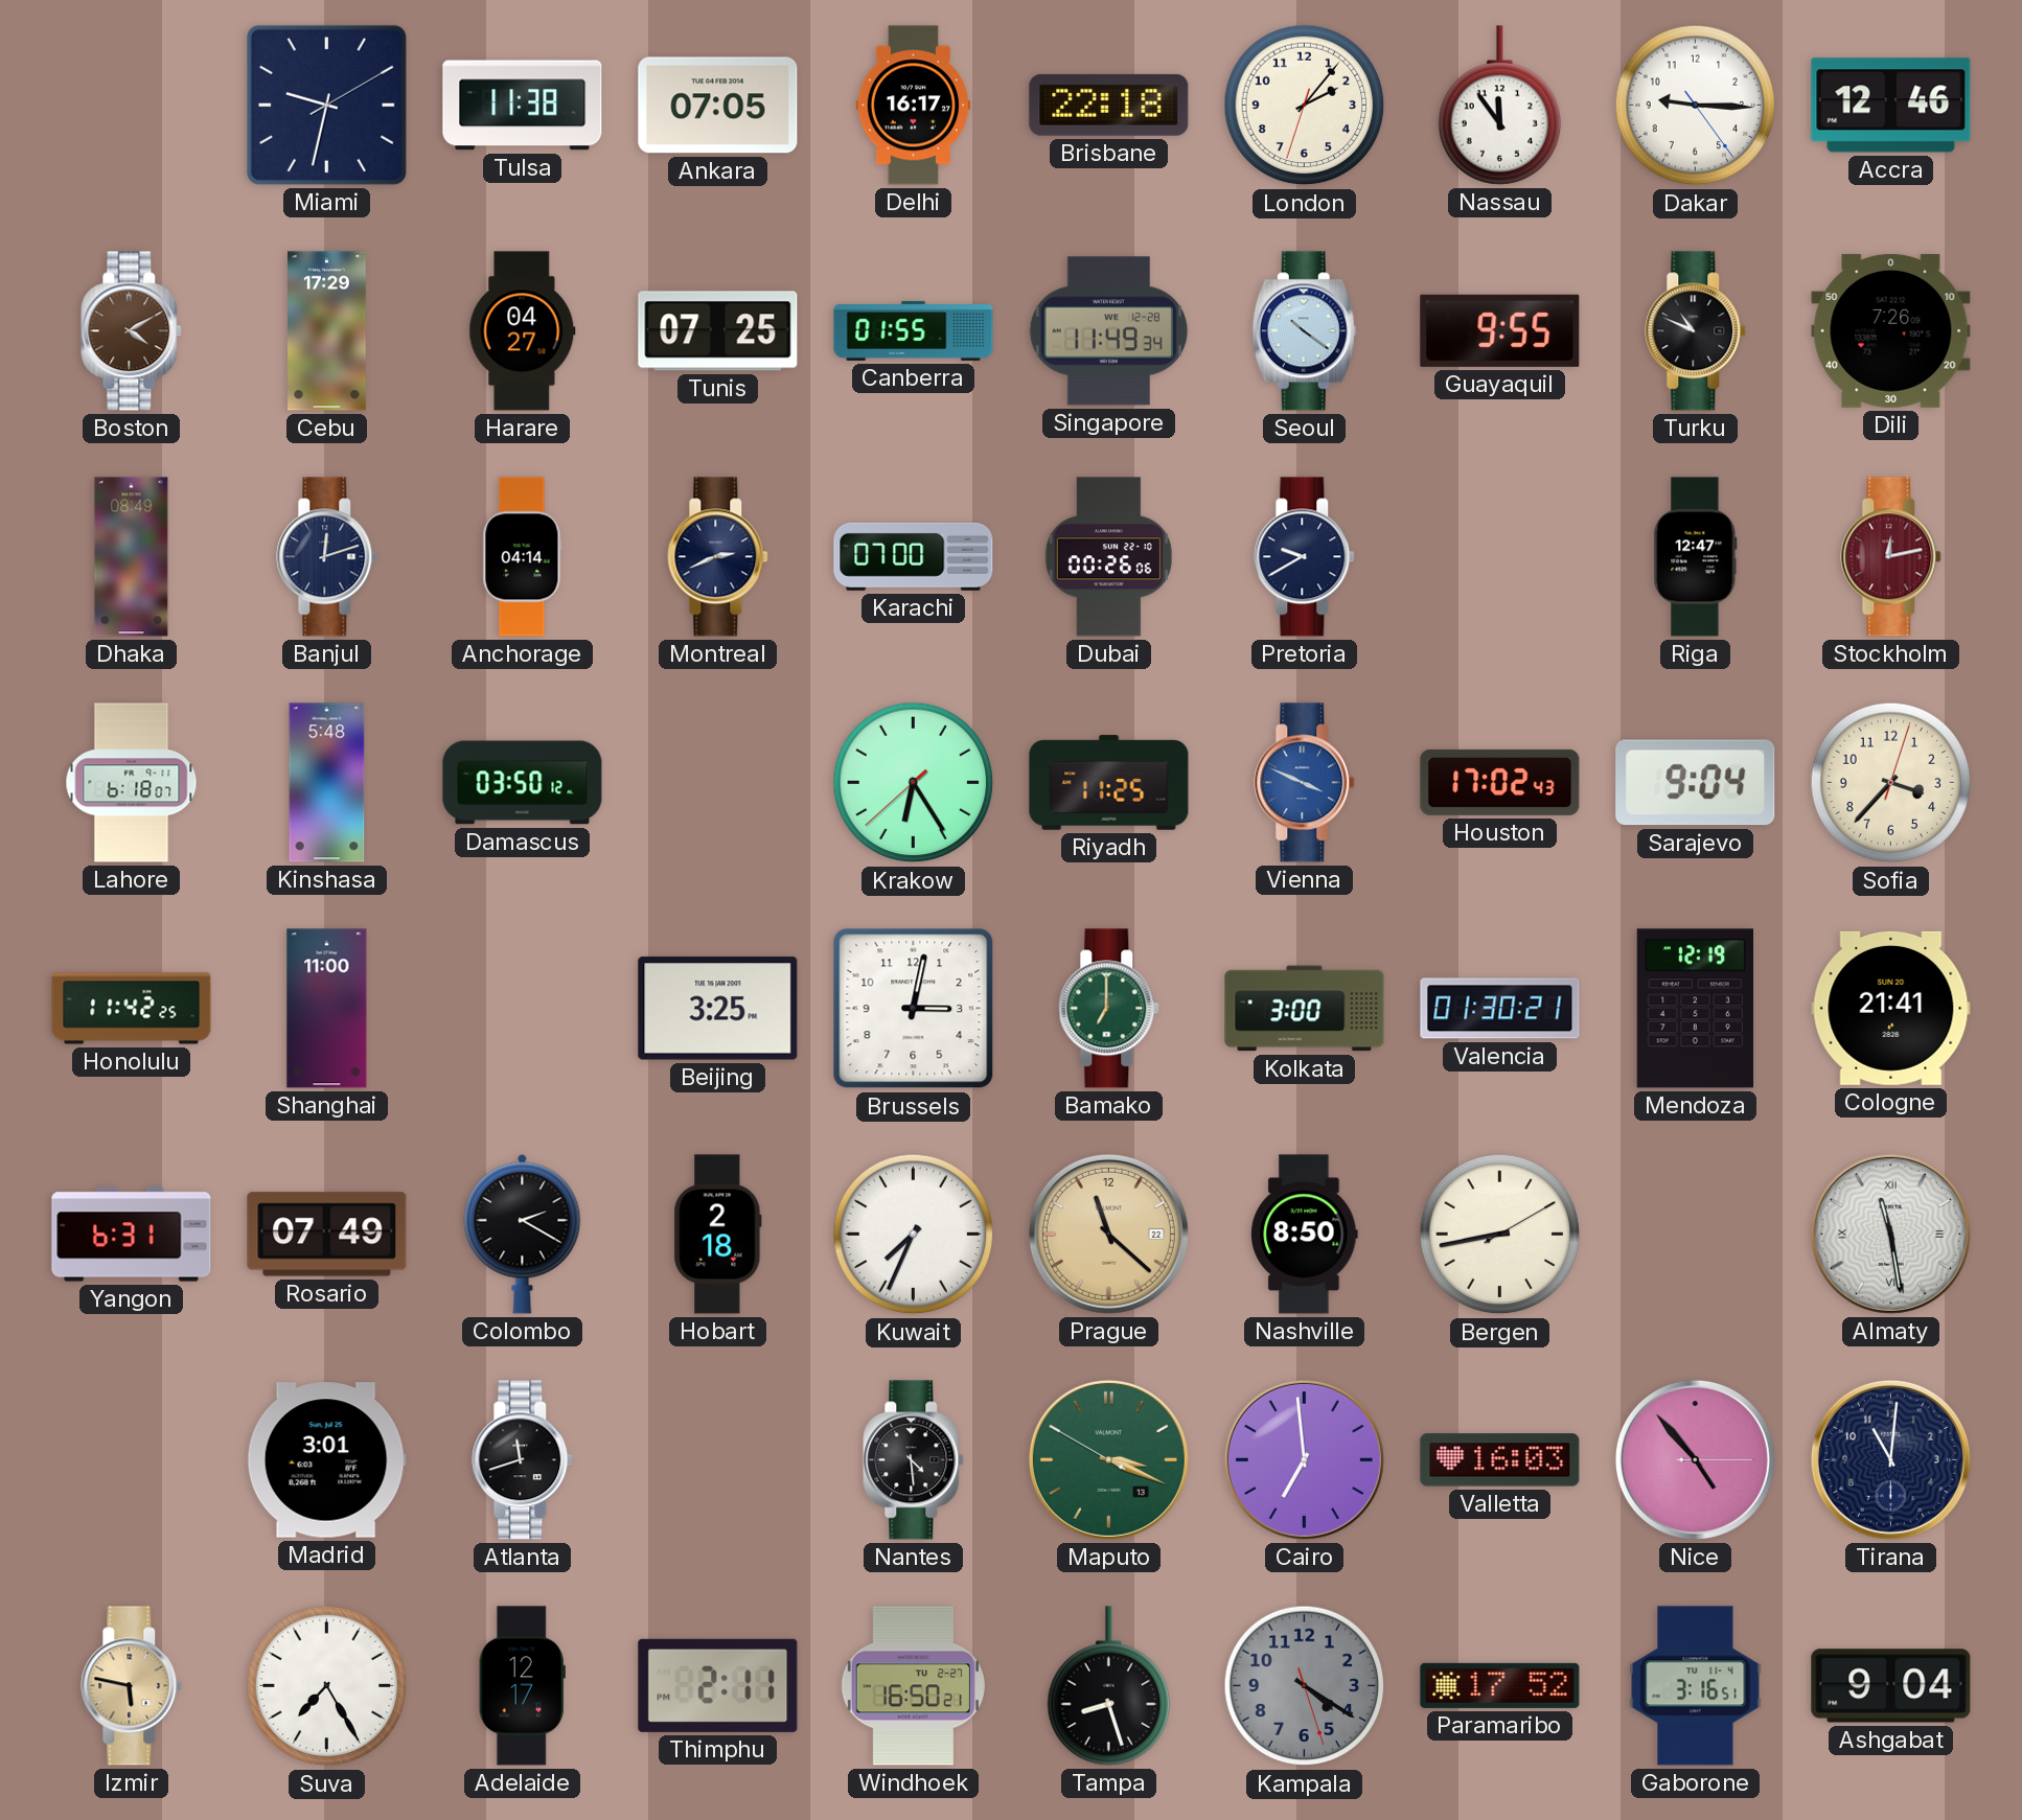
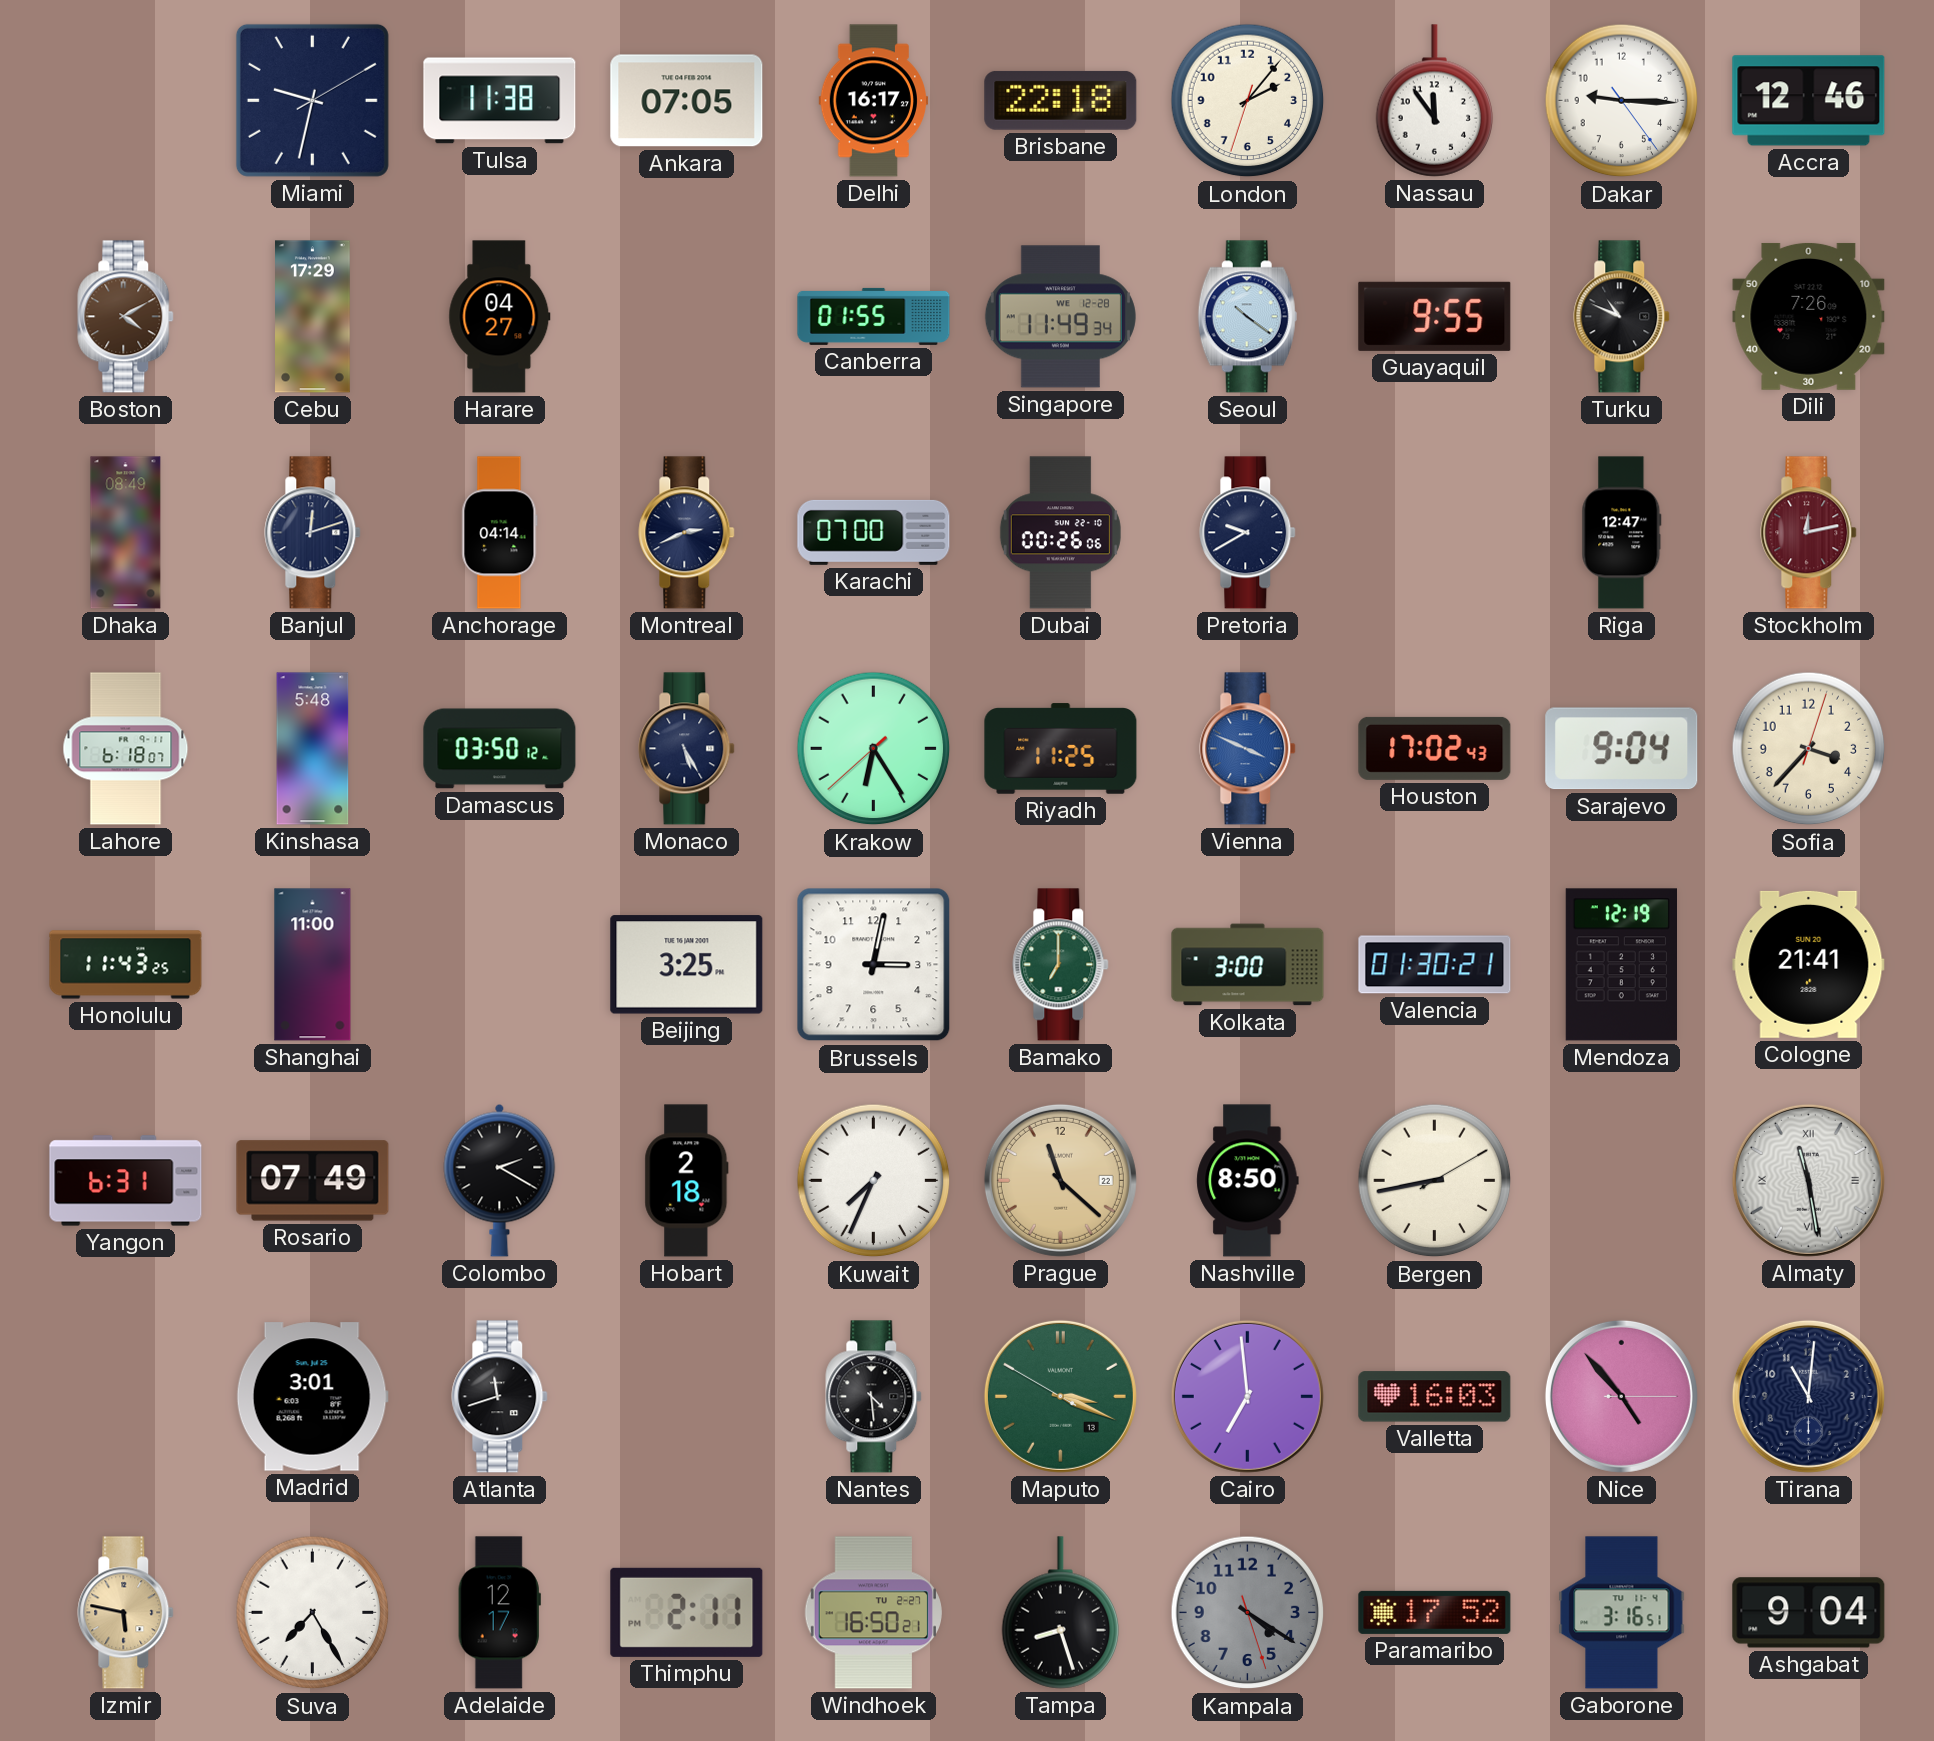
Tunis: 07:25 -> none
Monaco: none -> 5:25
Honolulu: 11:42 -> 11:43
